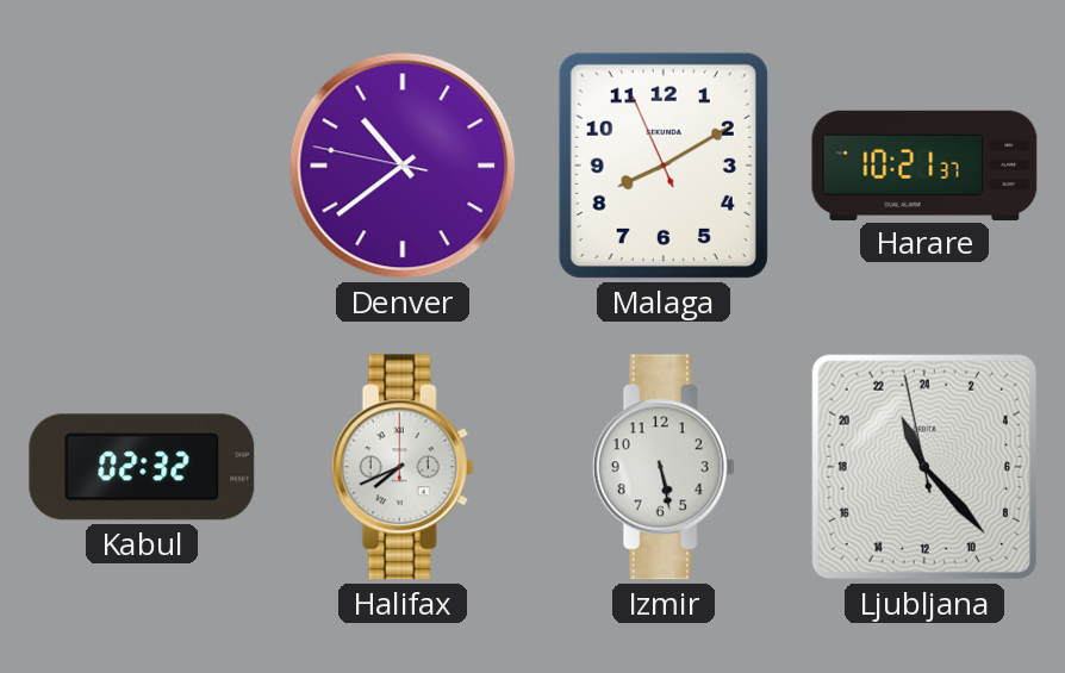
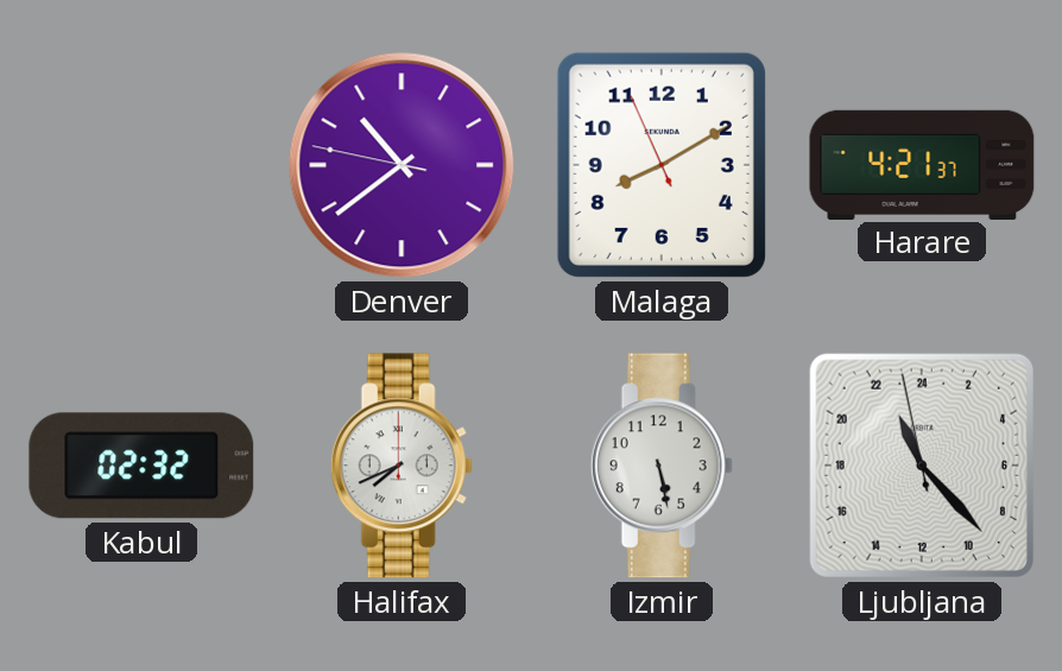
Harare: 10:21 -> 4:21
